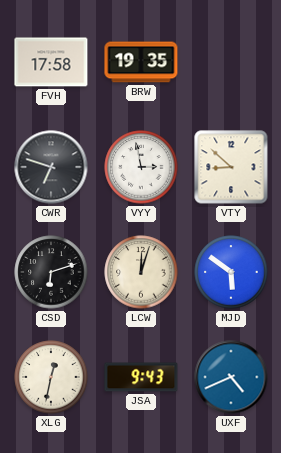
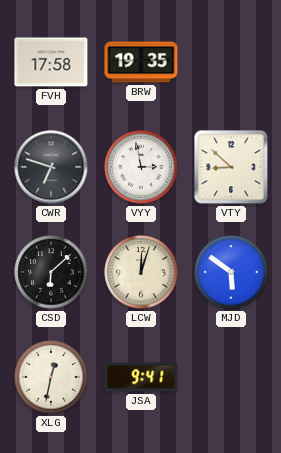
CSD: 6:12 -> 6:08
JSA: 9:43 -> 9:41
UXF: 4:41 -> none
